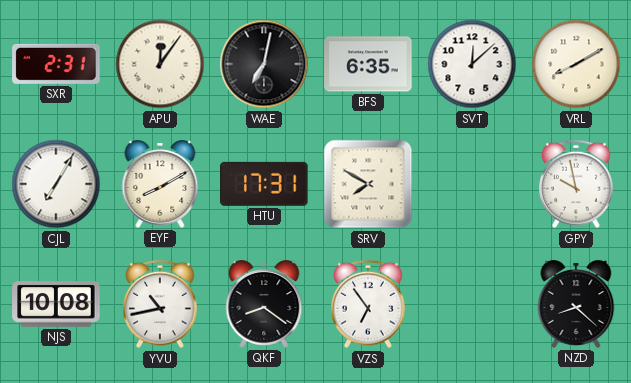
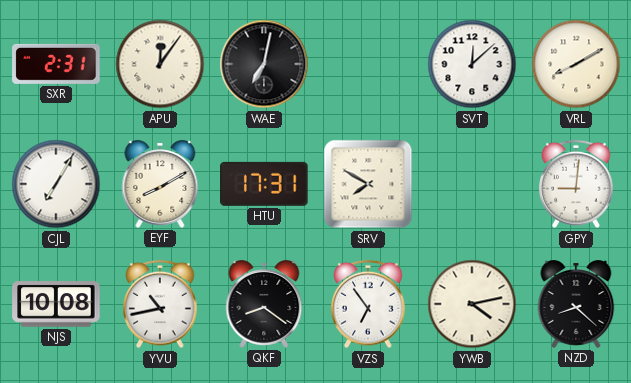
BFS: 6:35 -> none
GPY: 9:58 -> 9:01
YWB: none -> 4:13
